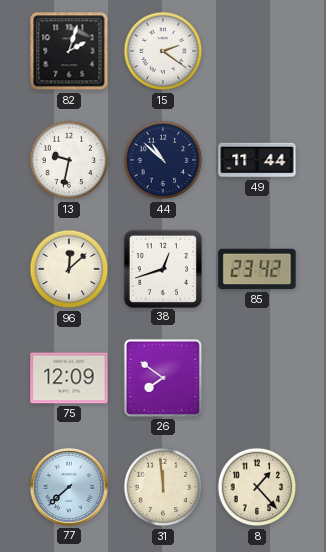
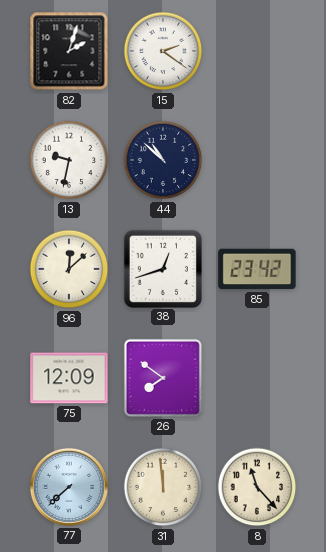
49: 11:44 -> none
8: 1:23 -> 11:23
